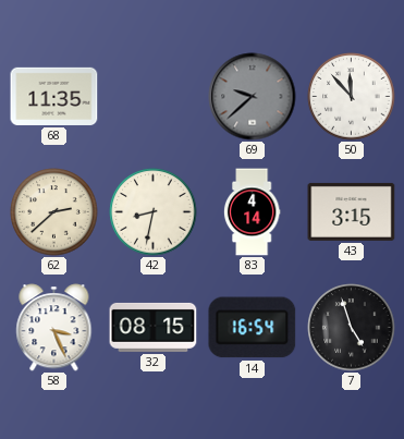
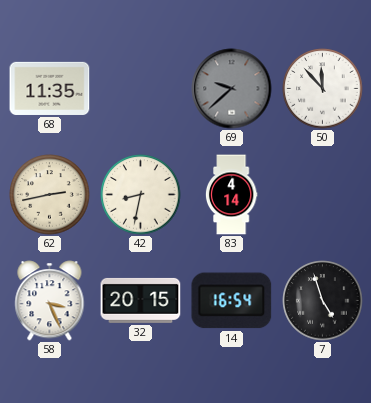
62: 2:38 -> 2:43
43: 3:15 -> none
32: 08:15 -> 20:15
